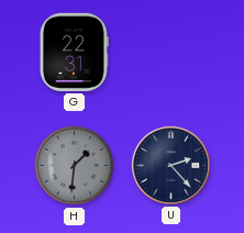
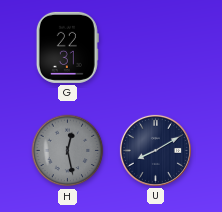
H: 1:31 -> 12:28
U: 2:23 -> 8:10
